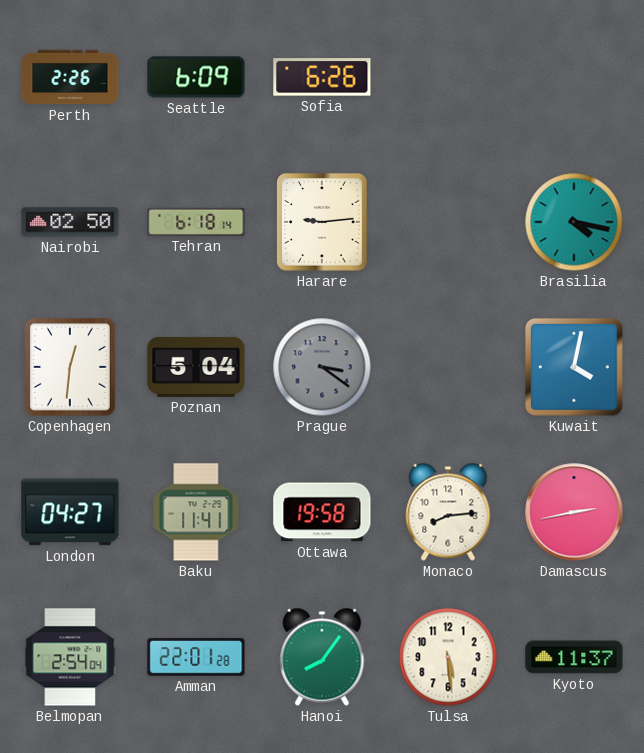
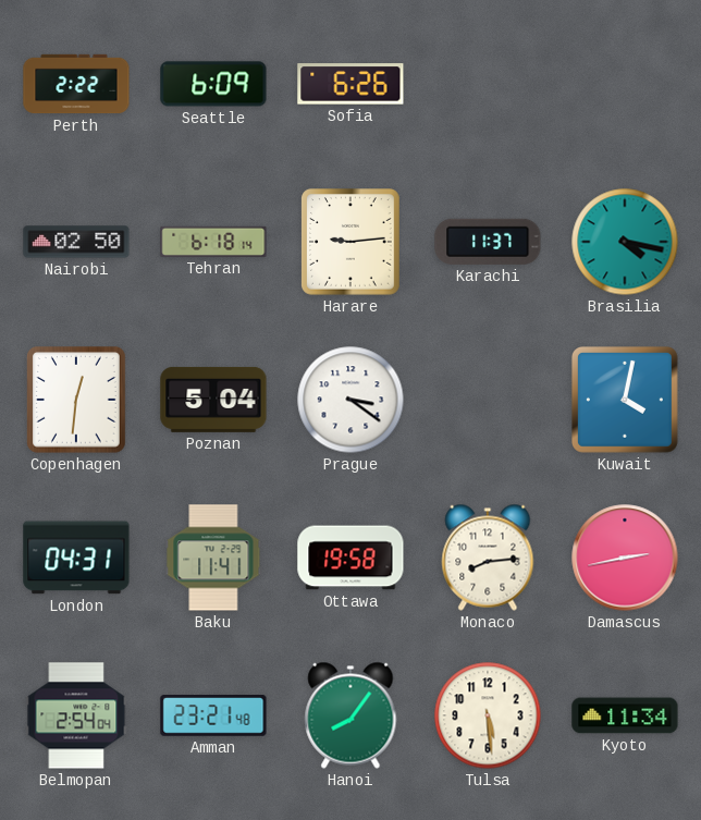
Perth: 2:26 -> 2:22
Karachi: none -> 11:37
Prague dial: grey -> white
London: 04:27 -> 04:31
Amman: 22:01 -> 23:21
Kyoto: 11:37 -> 11:34
